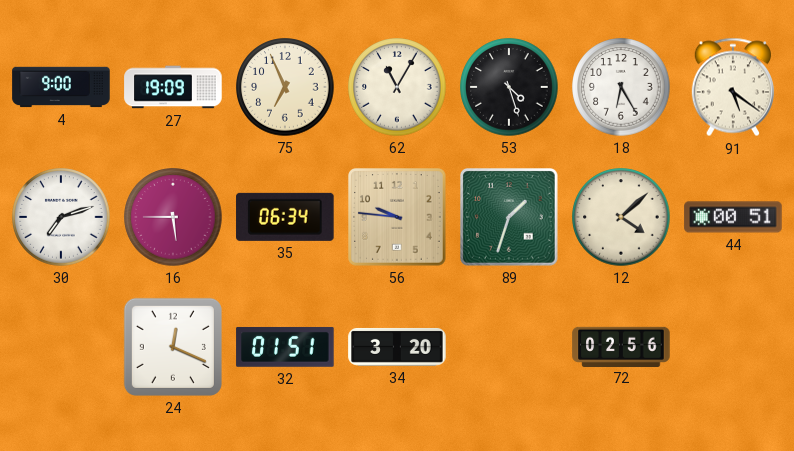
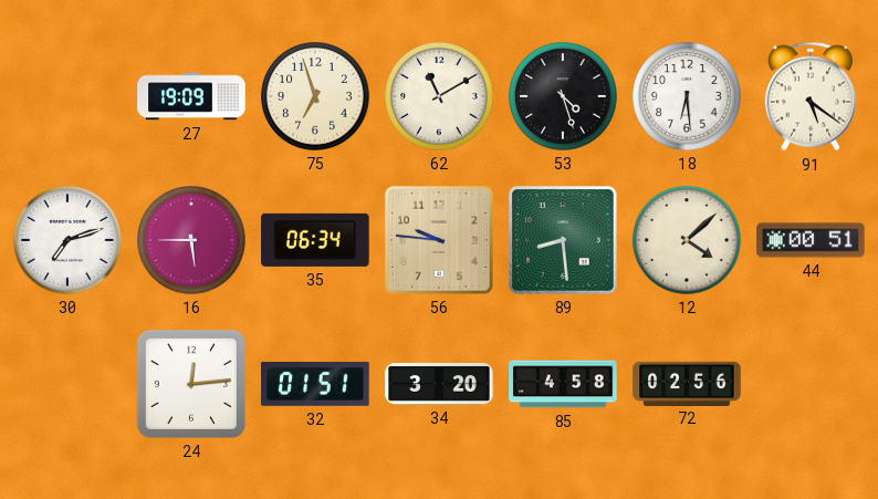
4: 9:00 -> none
75: 6:56 -> 6:57
62: 11:05 -> 11:10
18: 6:25 -> 6:29
89: 1:33 -> 8:29
24: 12:19 -> 12:14
85: none -> 4:58
